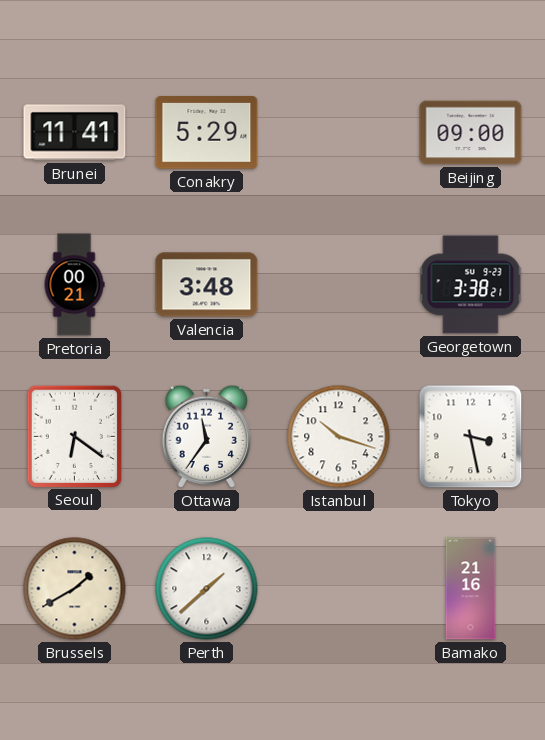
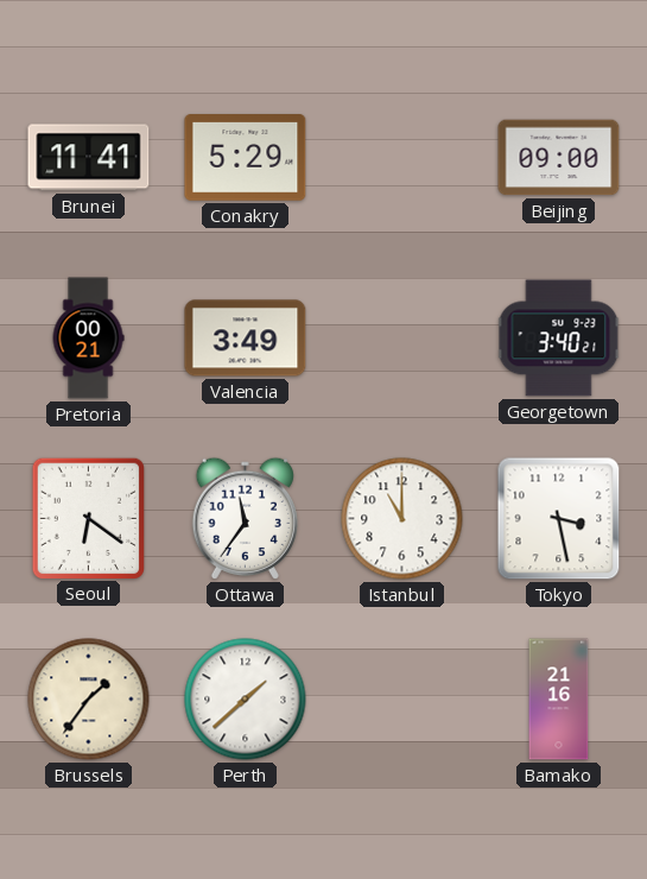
Valencia: 3:48 -> 3:49
Georgetown: 3:38 -> 3:40
Istanbul: 10:18 -> 11:00
Brussels: 1:40 -> 1:36
